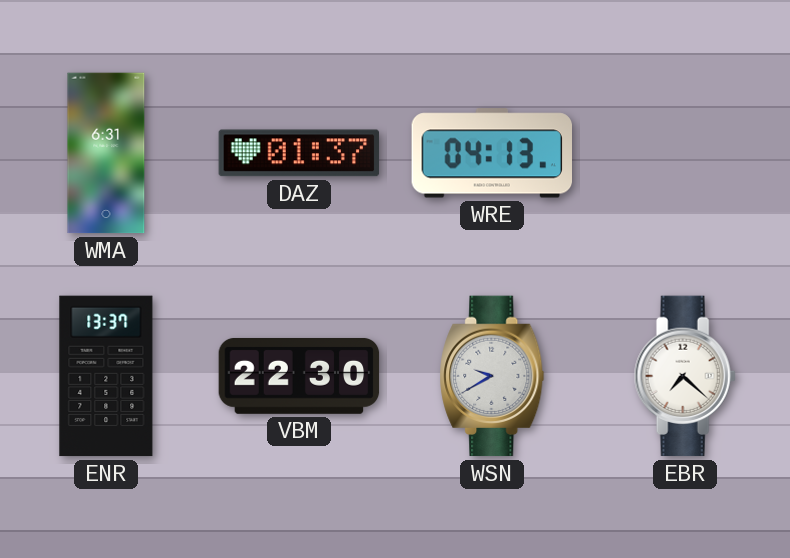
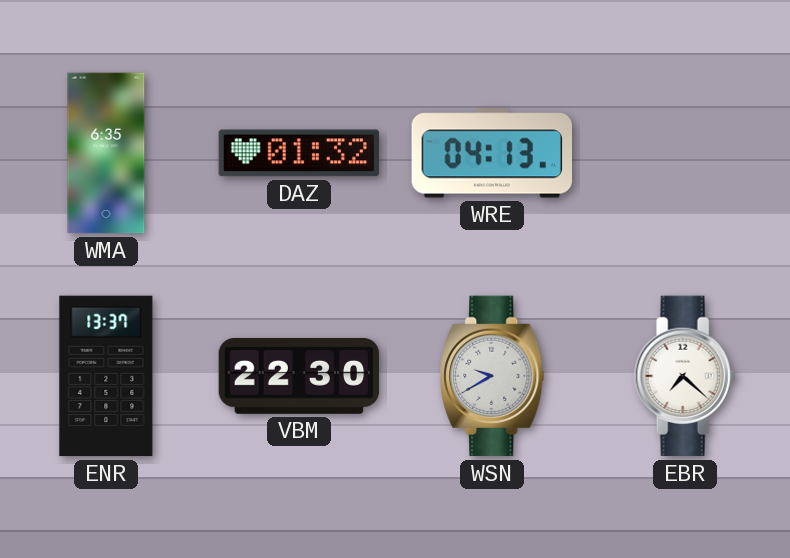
WMA: 6:31 -> 6:35
DAZ: 01:37 -> 01:32
